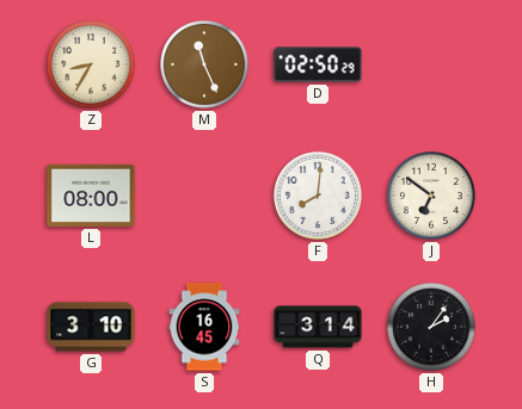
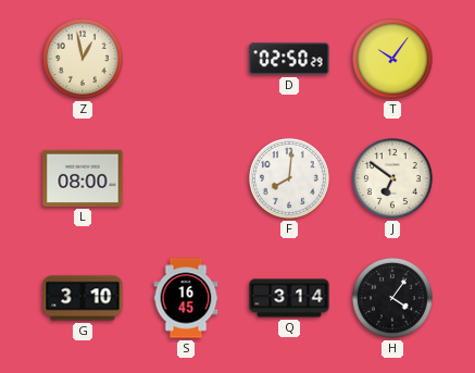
Z: 8:35 -> 12:58
M: 11:26 -> none
T: none -> 10:06
H: 2:06 -> 4:06
